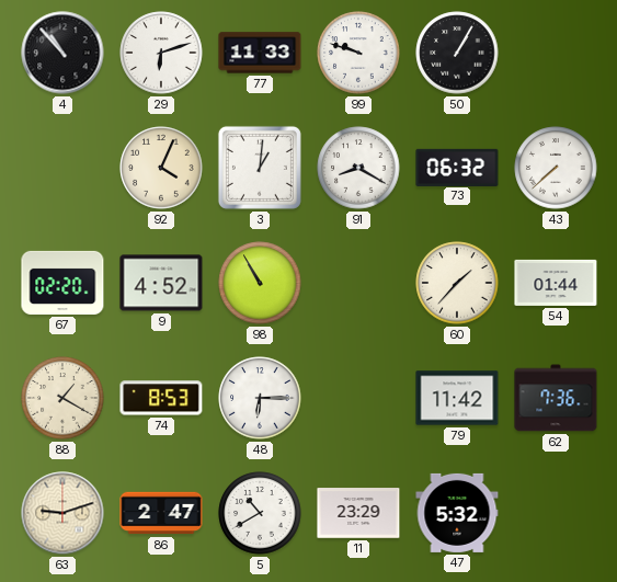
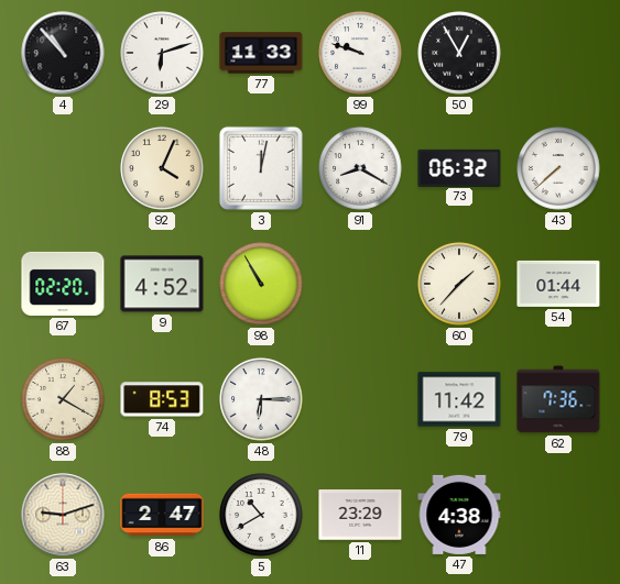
50: 1:05 -> 12:55
3: 1:01 -> 12:02
47: 5:32 -> 4:38
